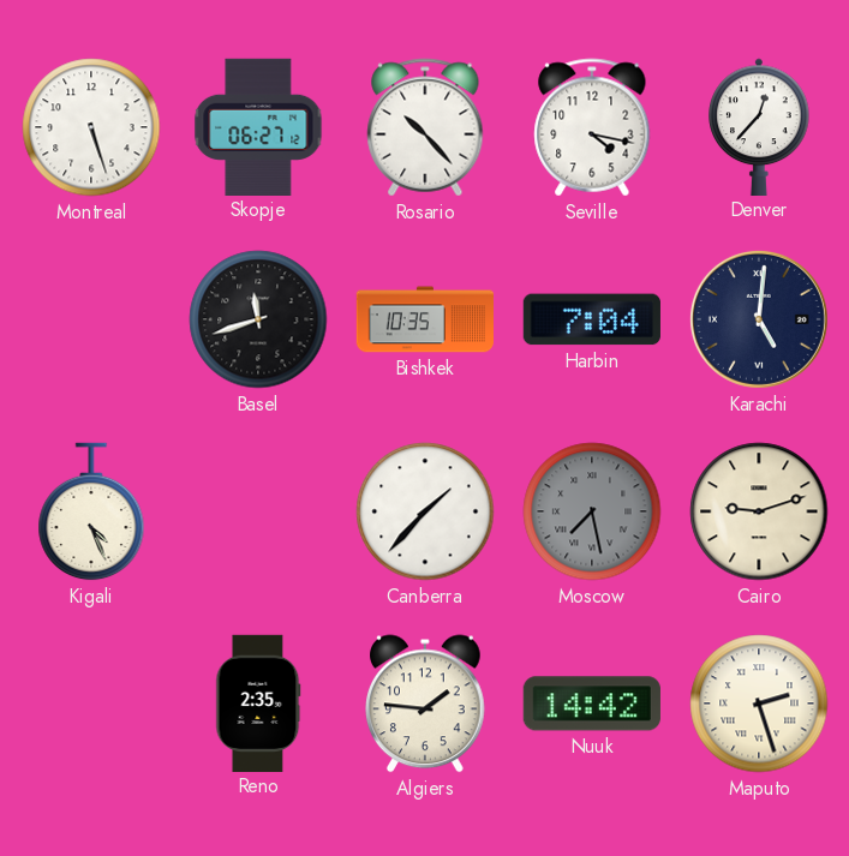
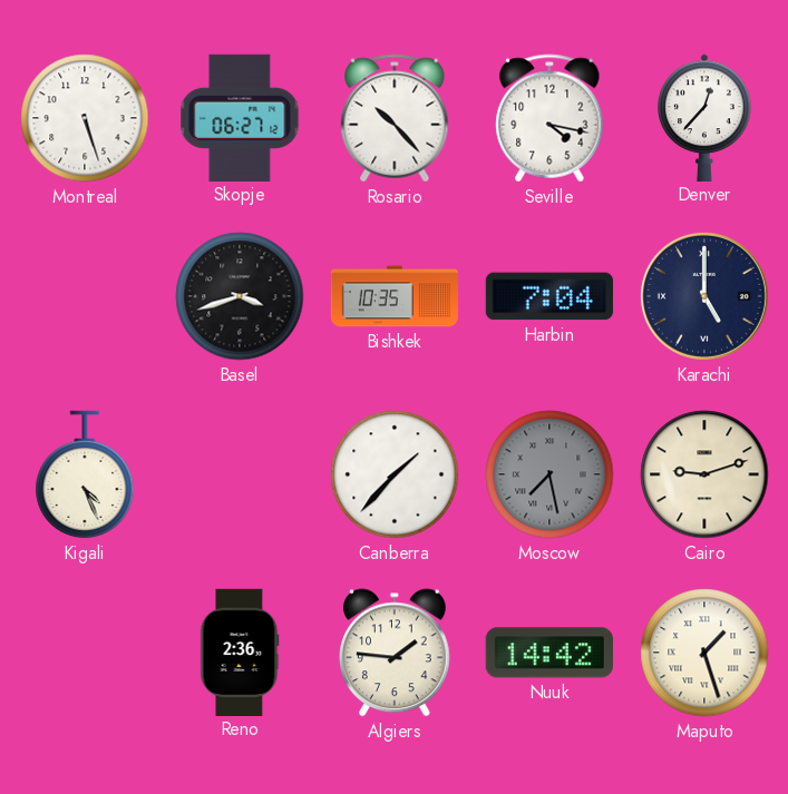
Basel: 11:42 -> 3:42
Karachi: 5:01 -> 5:00
Reno: 2:35 -> 2:36
Maputo: 2:27 -> 1:27
